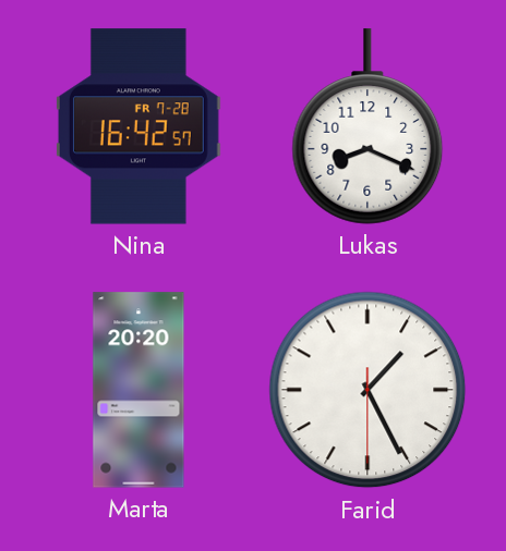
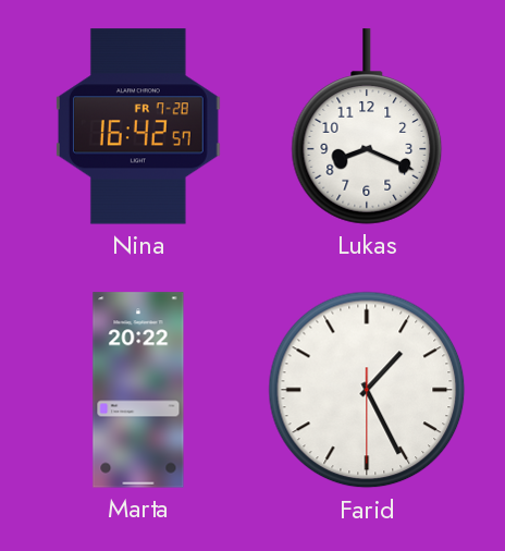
Marta: 20:20 -> 20:22
